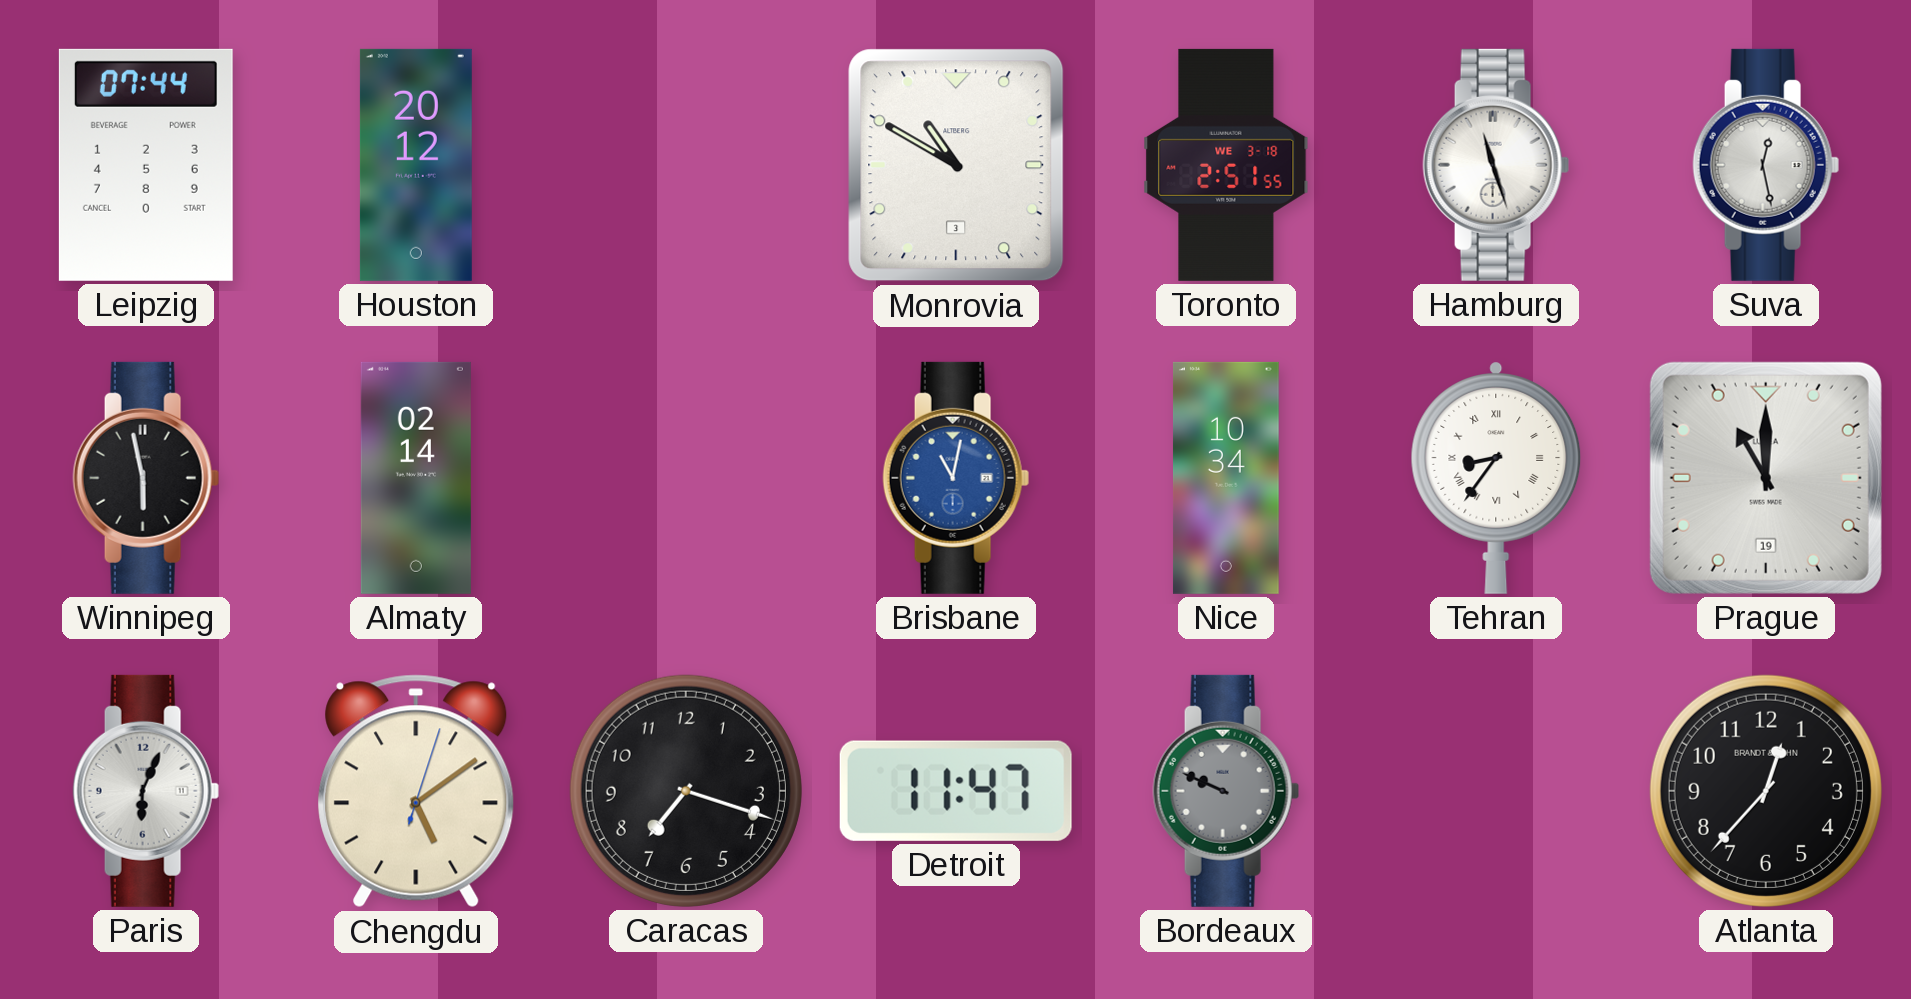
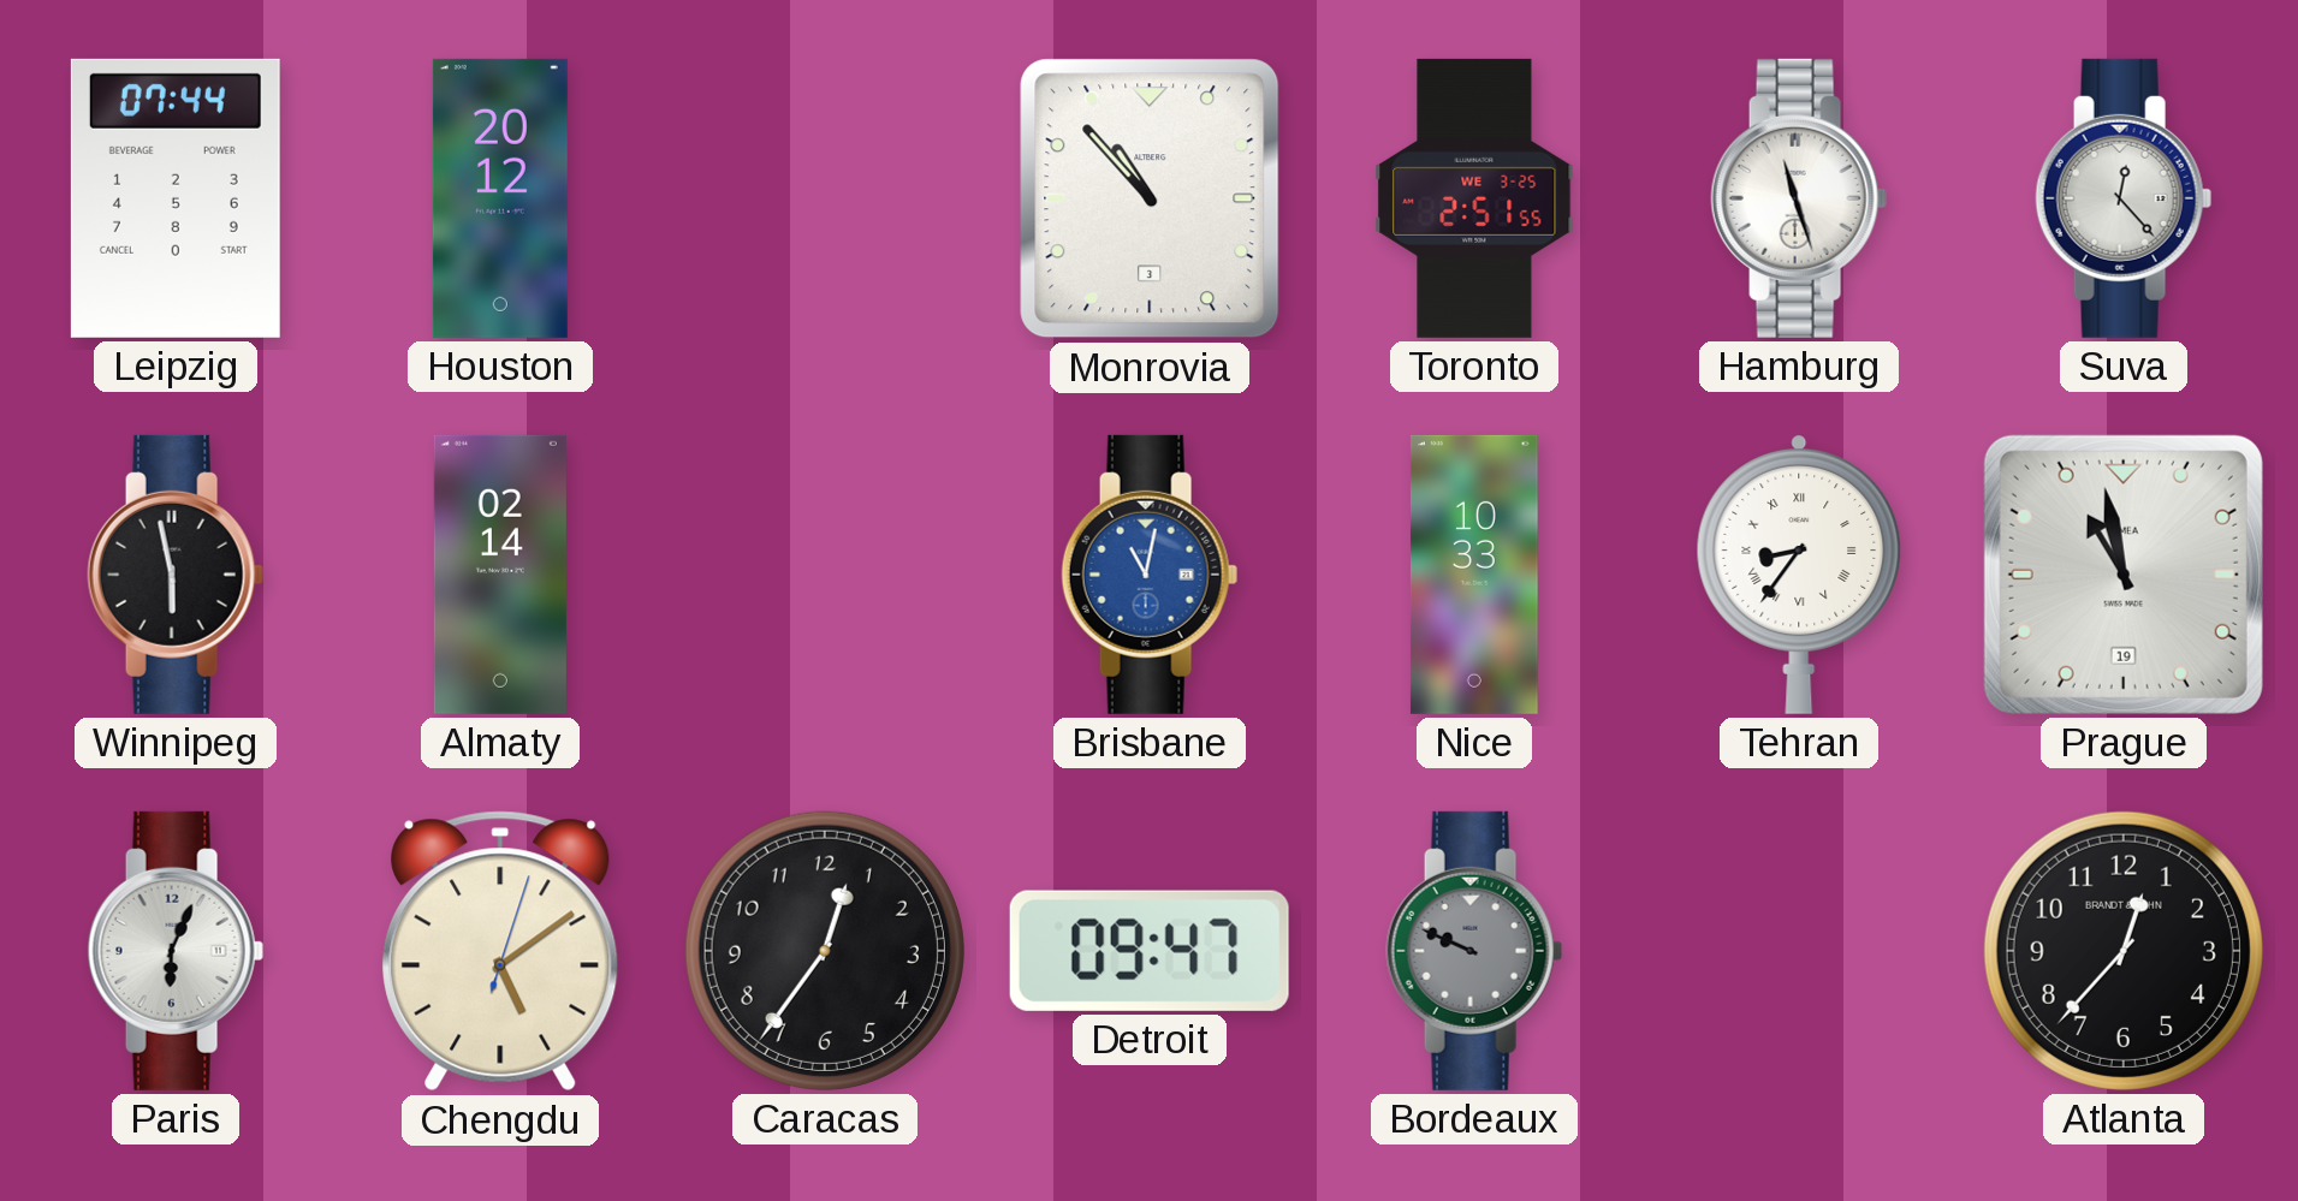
Monrovia: 10:50 -> 10:53
Toronto date: WE 3-18 -> WE 3-25
Suva: 12:28 -> 12:23
Nice: 10:34 -> 10:33
Prague: 11:00 -> 10:58
Caracas: 7:18 -> 12:36
Detroit: 11:47 -> 09:47
